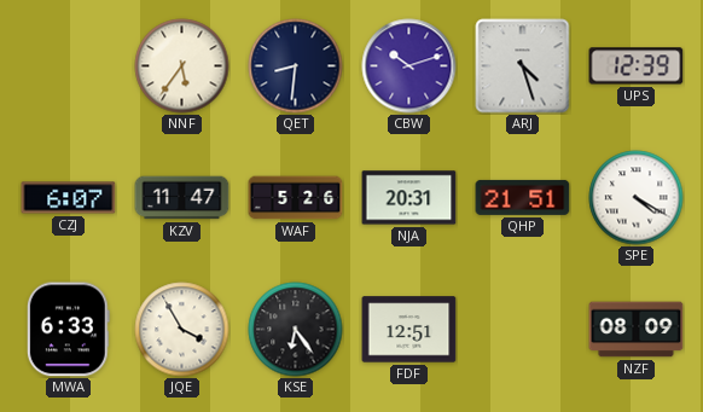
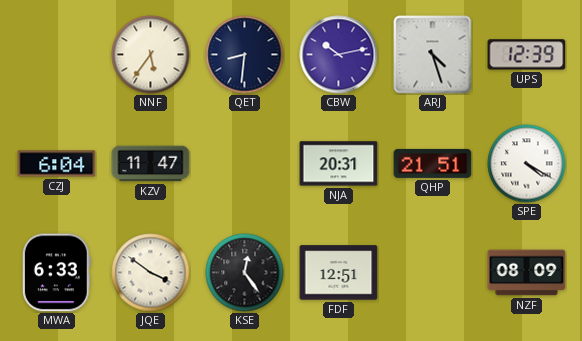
CBW: 10:12 -> 10:13
CZJ: 6:07 -> 6:04
WAF: 5:26 -> none
JQE: 3:55 -> 3:51
KSE: 6:24 -> 12:24
